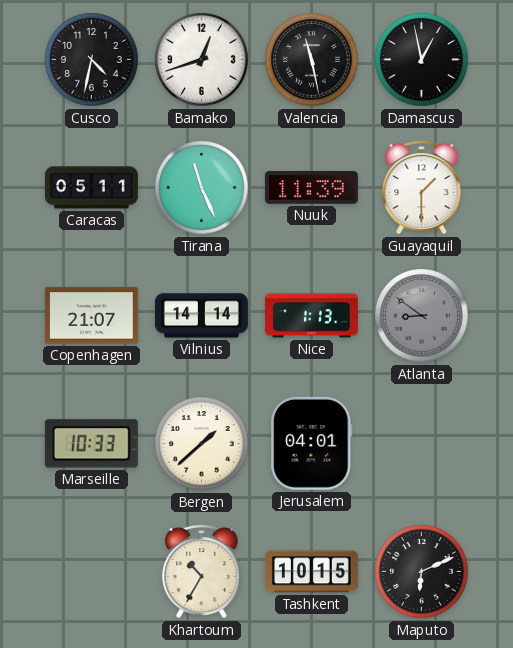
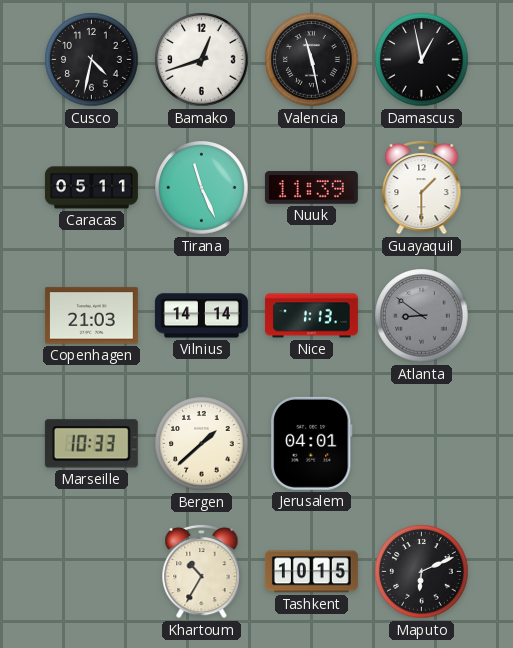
Copenhagen: 21:07 -> 21:03
